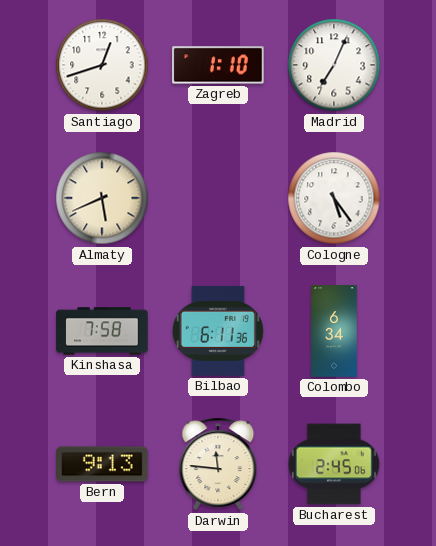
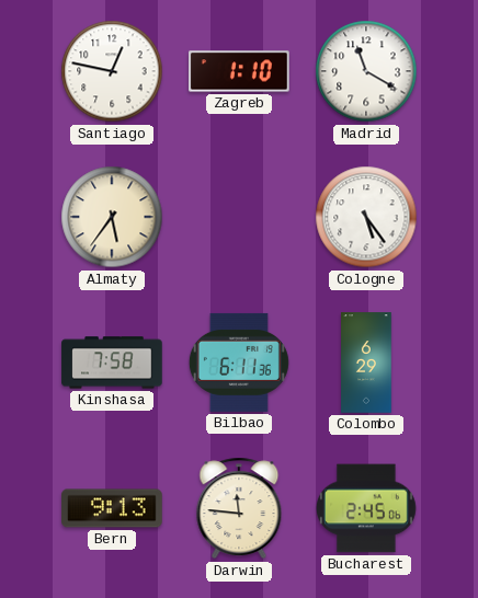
Santiago: 12:42 -> 12:47
Madrid: 7:04 -> 11:20
Almaty: 5:41 -> 5:36
Colombo: 6:34 -> 6:29
